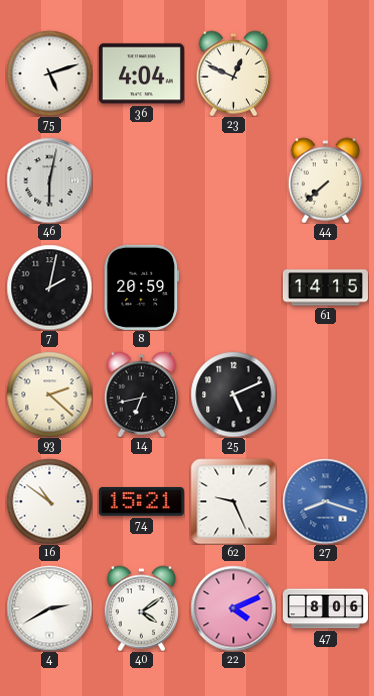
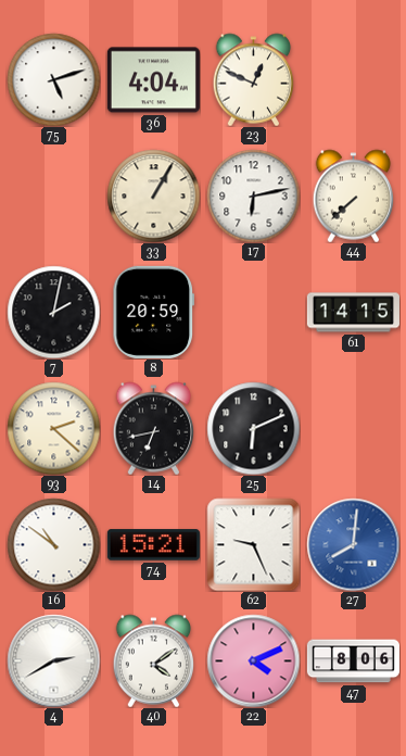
46: 6:02 -> none
33: none -> 1:05
17: none -> 6:13
25: 5:11 -> 6:11
27: 8:18 -> 8:01
